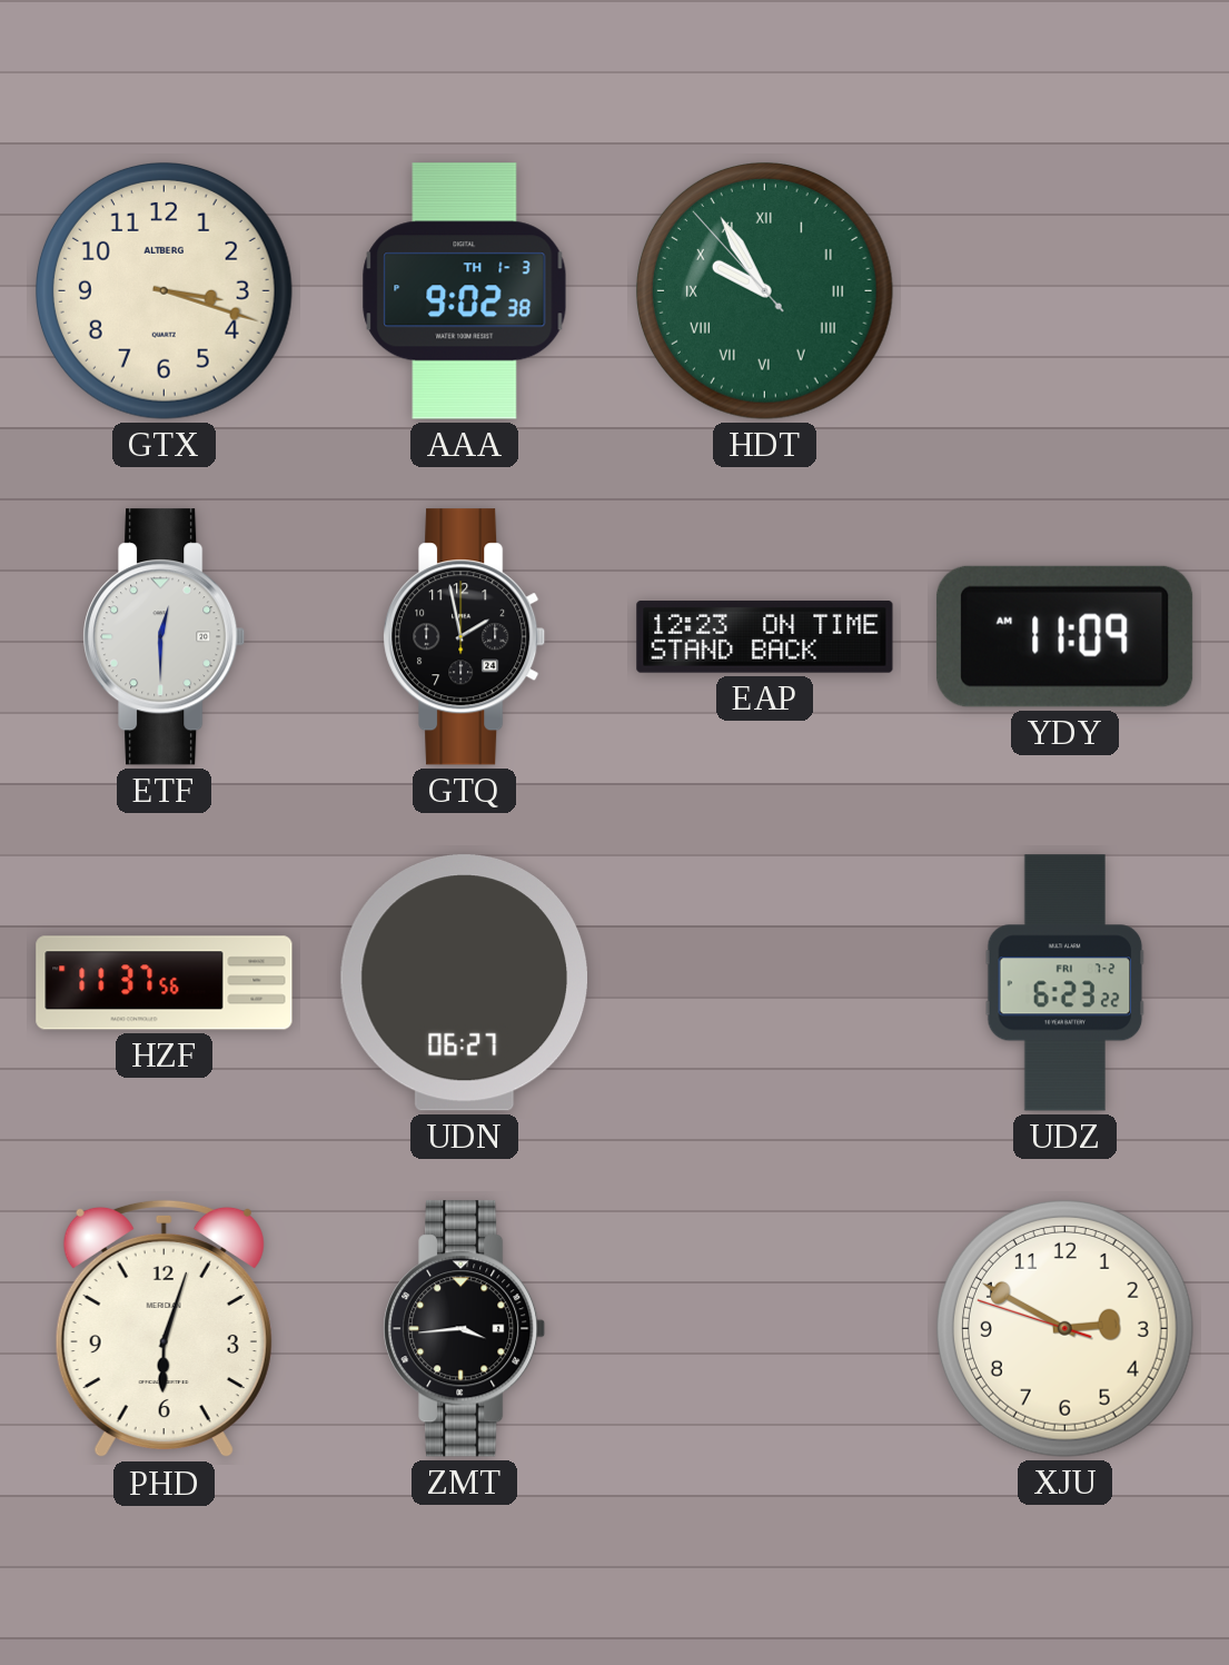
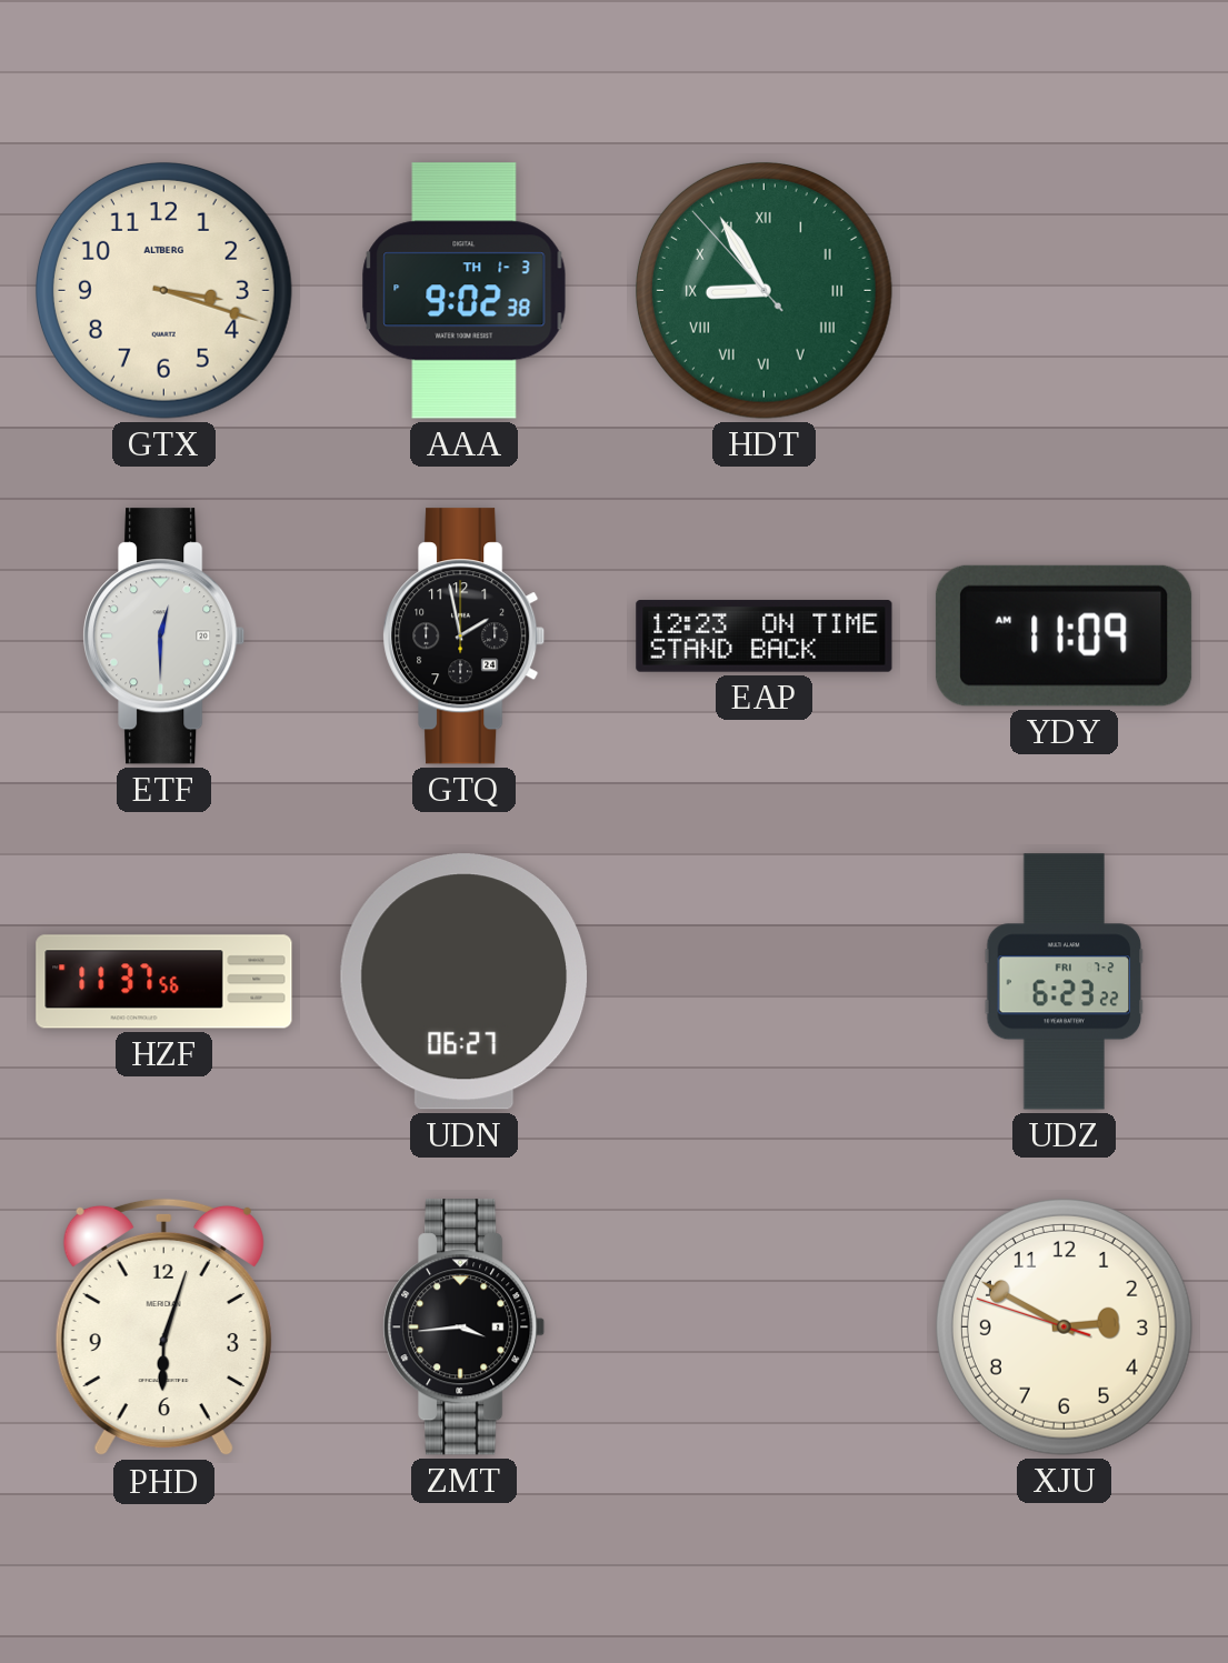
HDT: 9:54 -> 8:54
